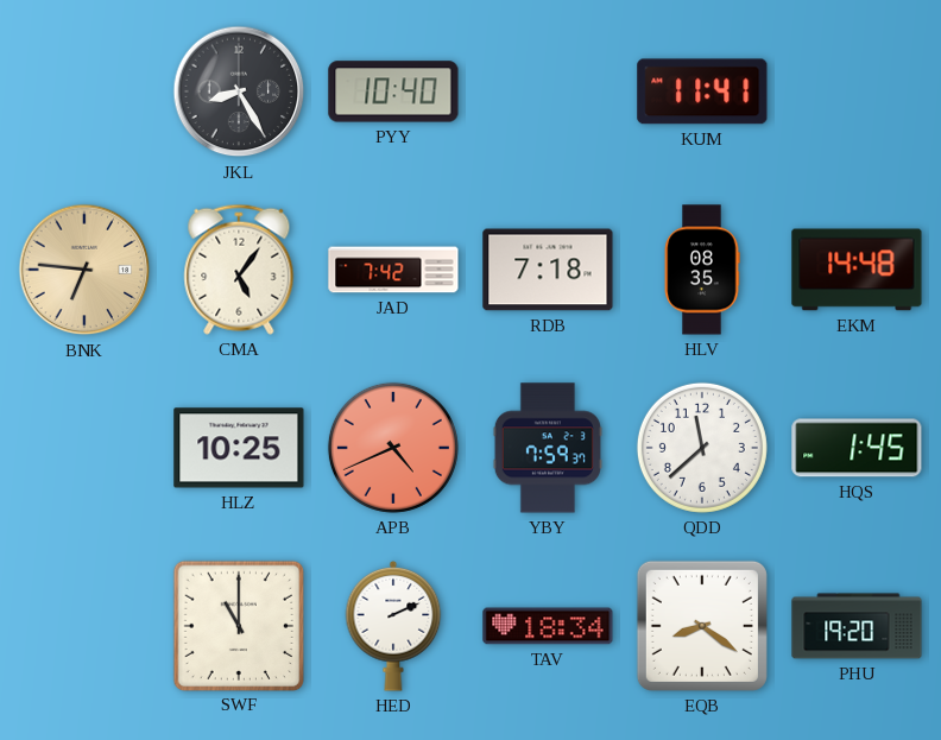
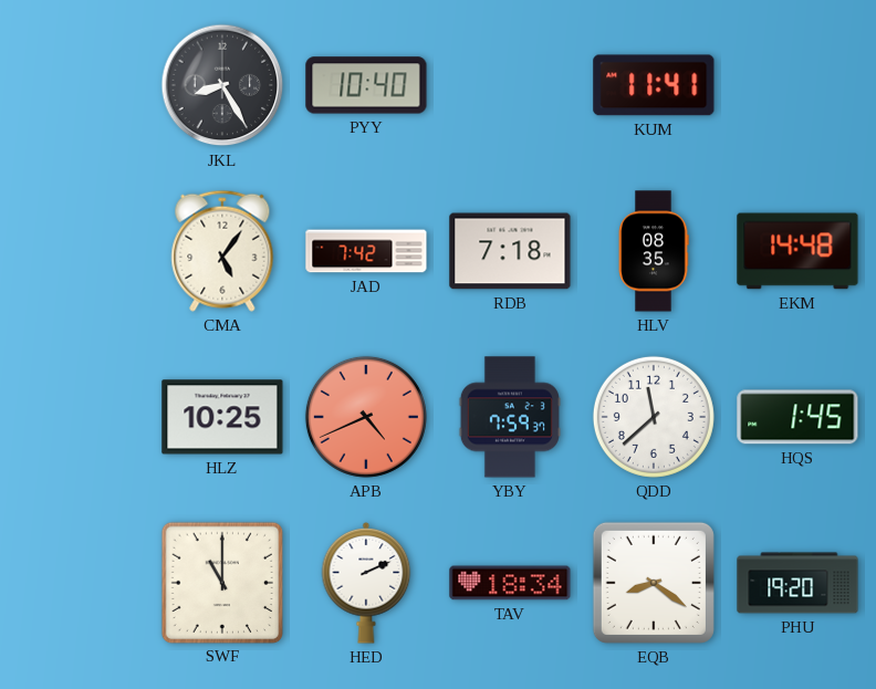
BNK: 6:46 -> none
